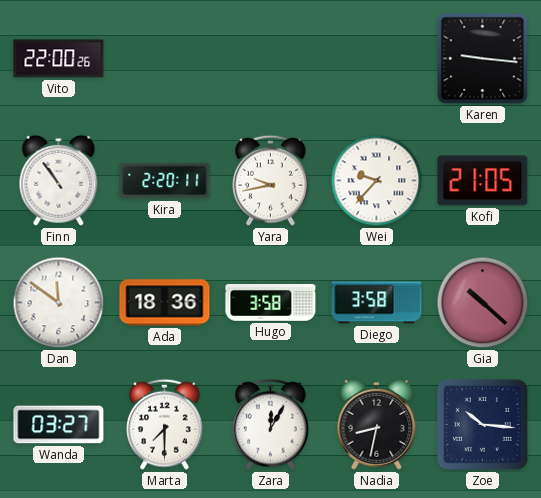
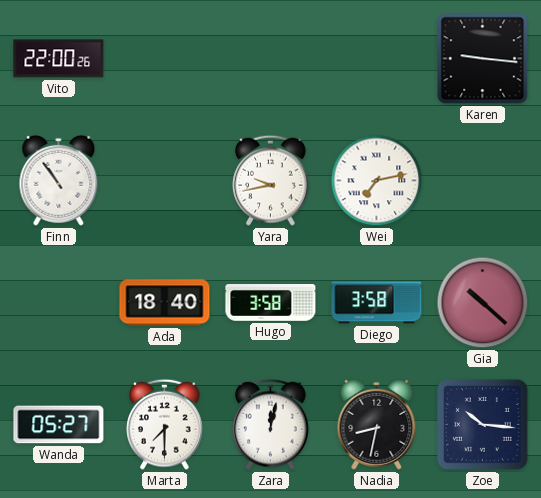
Kira: 2:20 -> none
Wei: 9:37 -> 7:13
Kofi: 21:05 -> none
Dan: 11:51 -> none
Ada: 18:36 -> 18:40
Wanda: 03:27 -> 05:27
Zara: 12:05 -> 12:02
